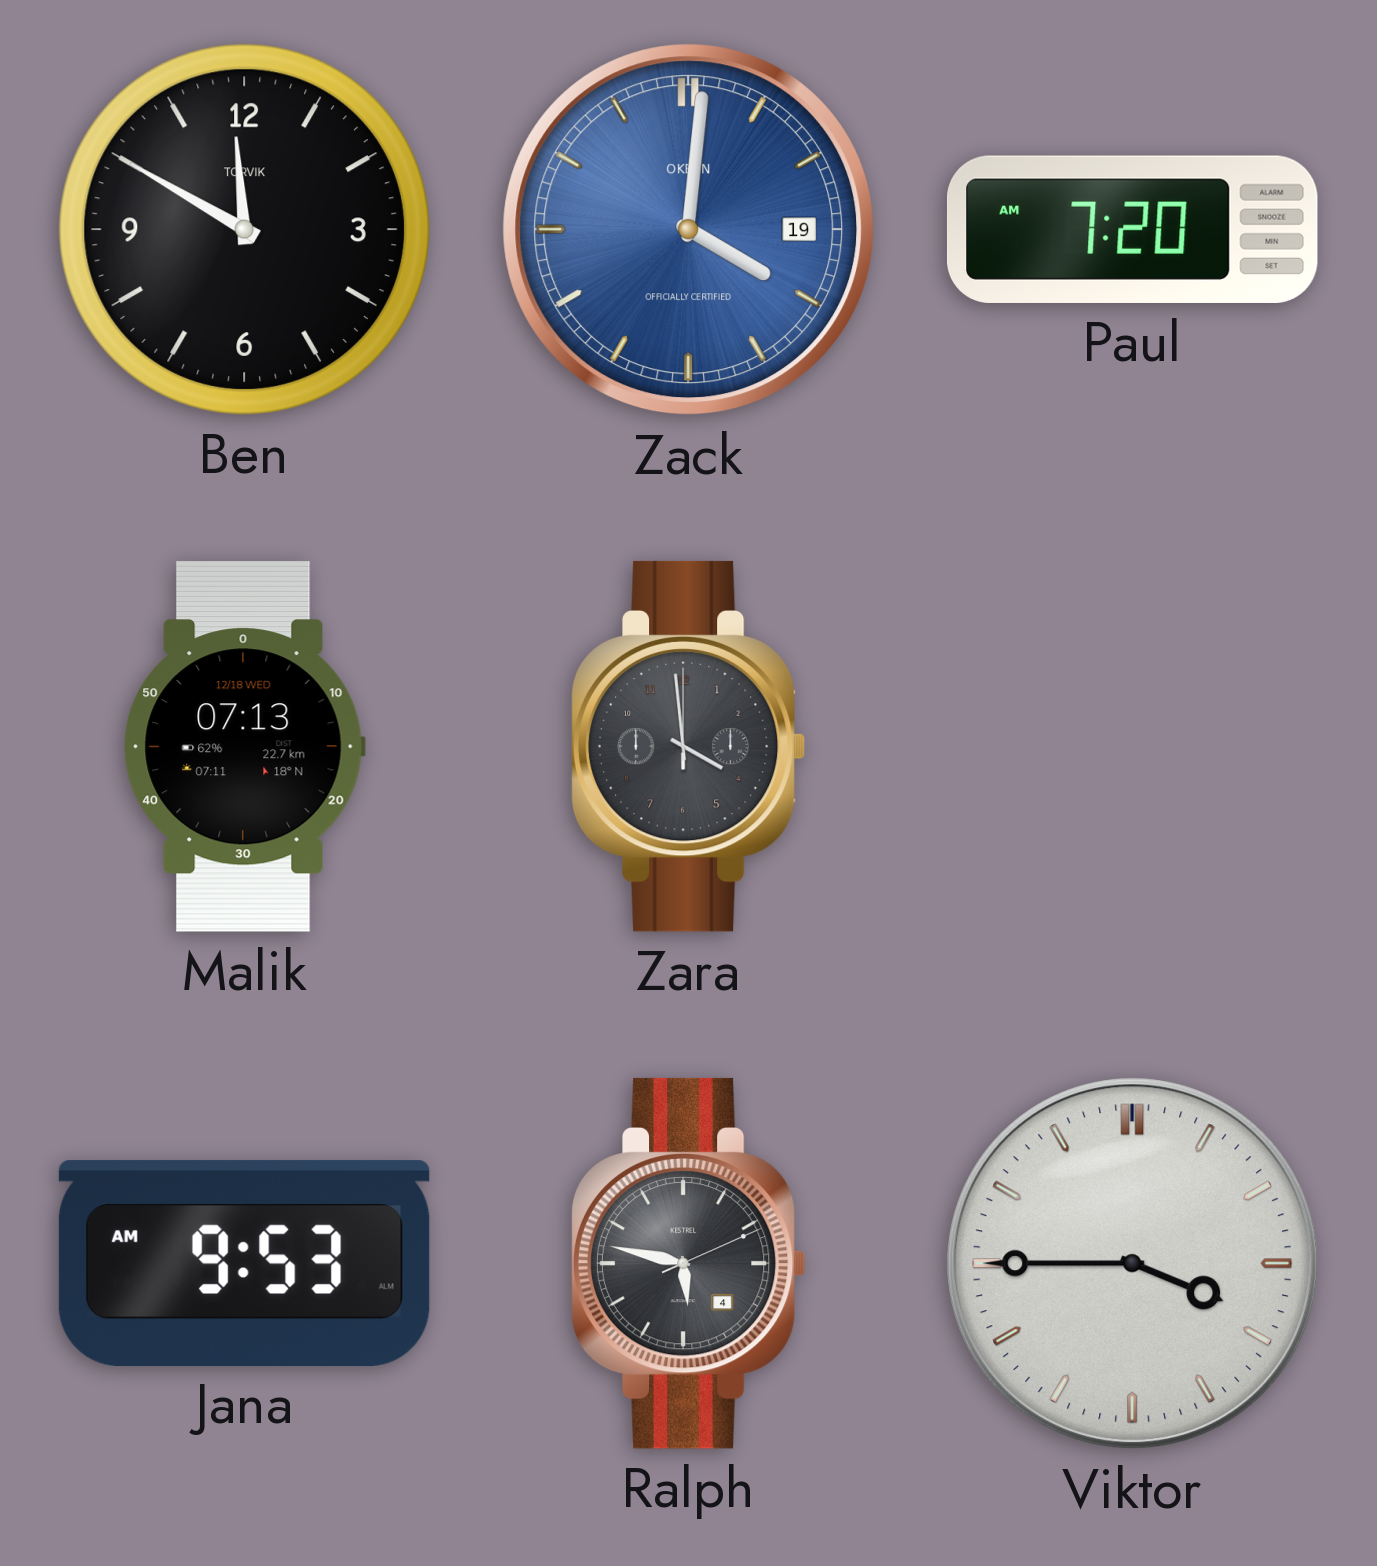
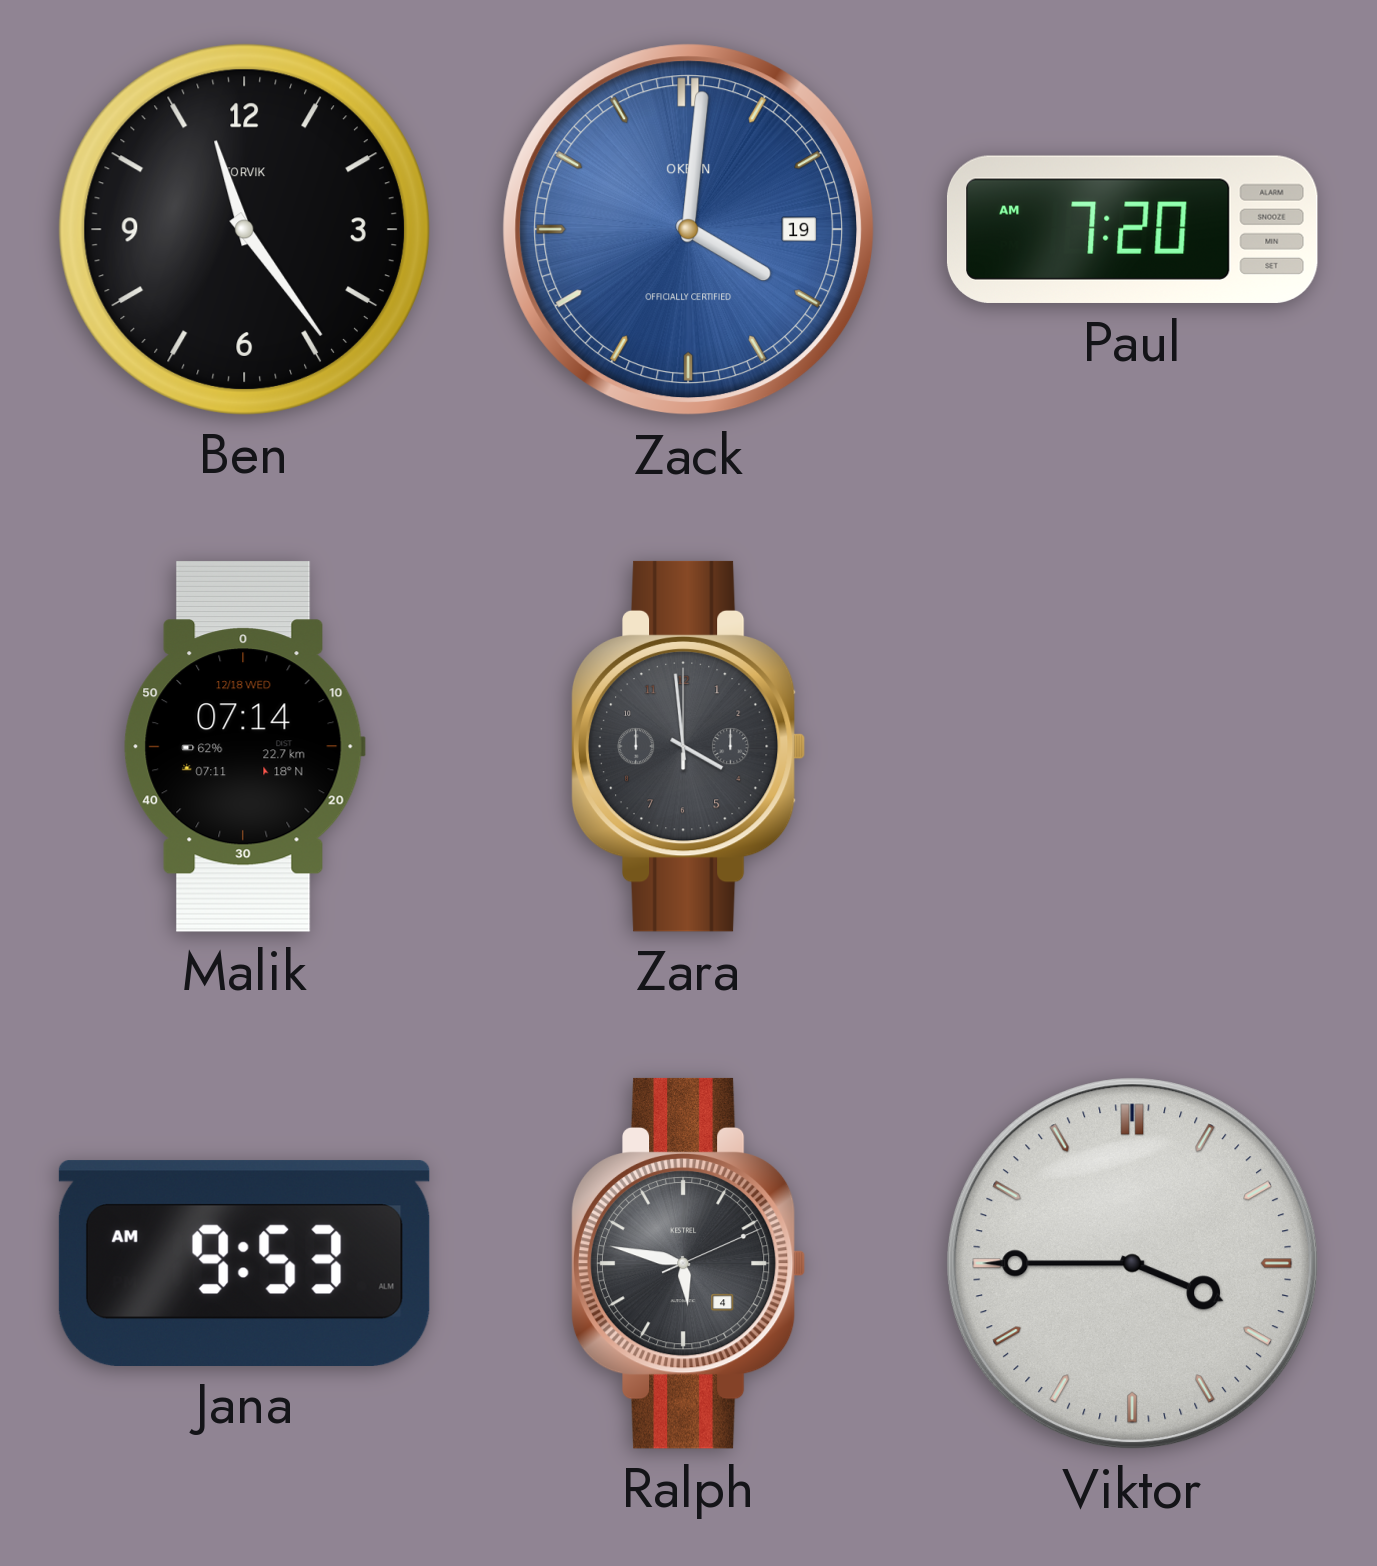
Ben: 11:50 -> 11:24
Malik: 07:13 -> 07:14
